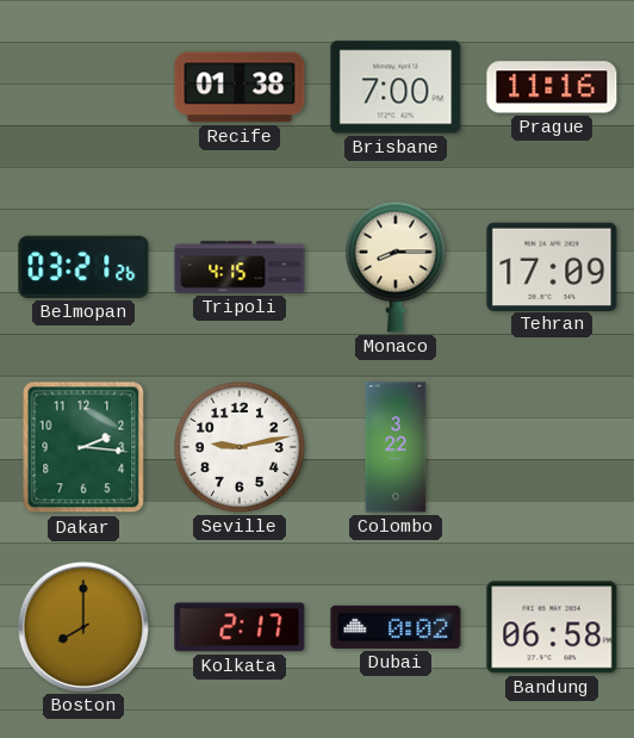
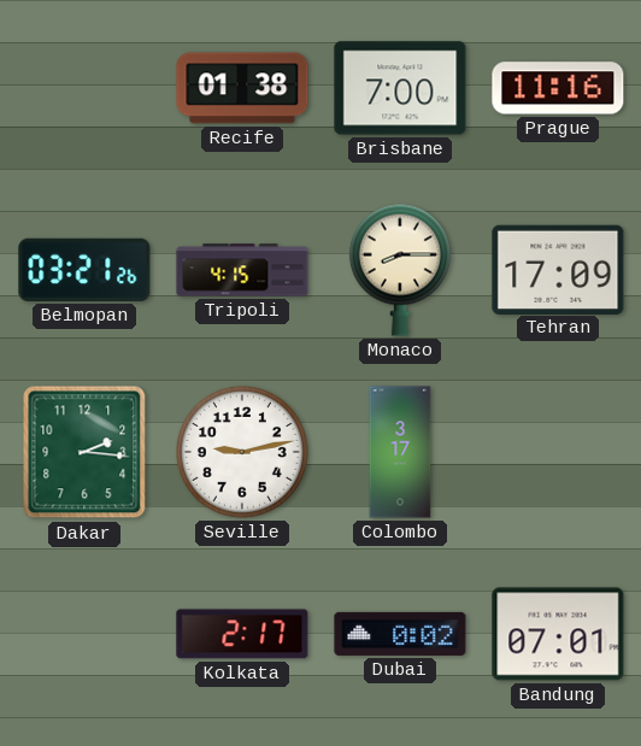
Colombo: 3:22 -> 3:17
Boston: 8:00 -> none
Bandung: 06:58 -> 07:01
